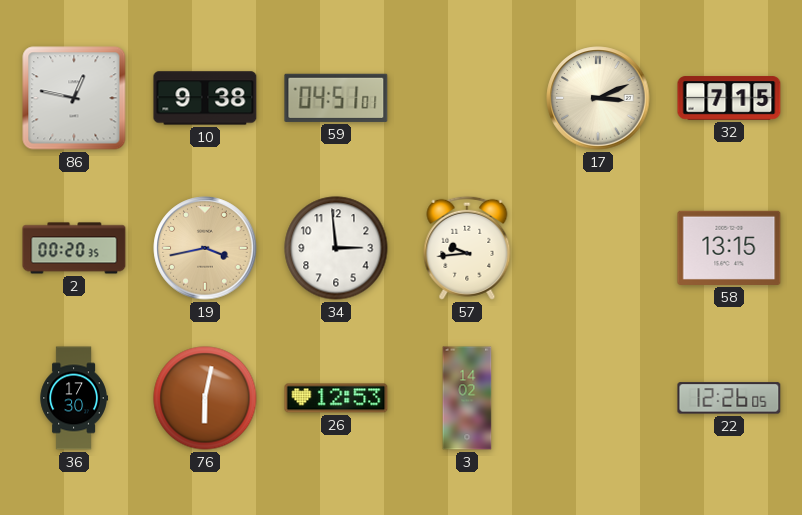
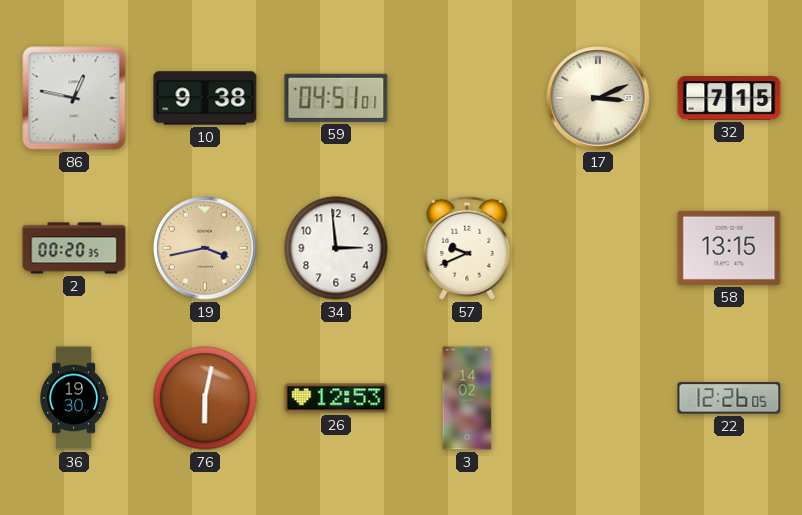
57: 9:44 -> 9:41
36: 17:30 -> 19:30
